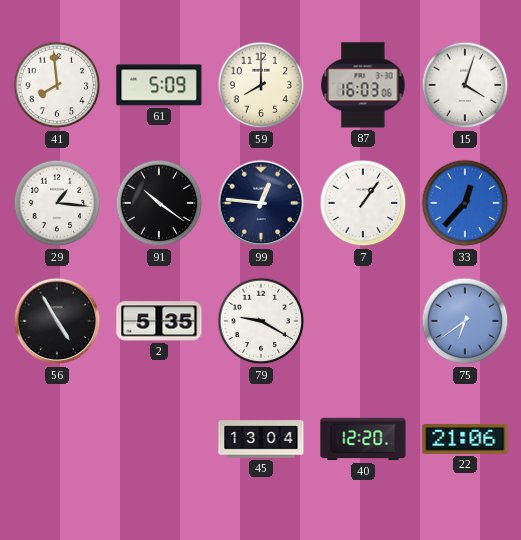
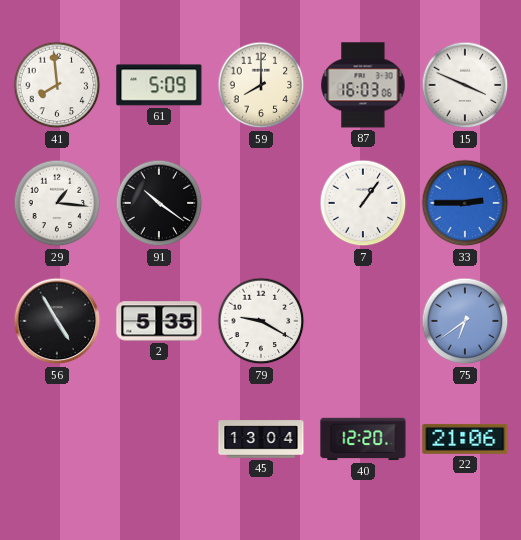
15: 4:03 -> 3:49
99: 12:46 -> none
33: 12:37 -> 2:45
